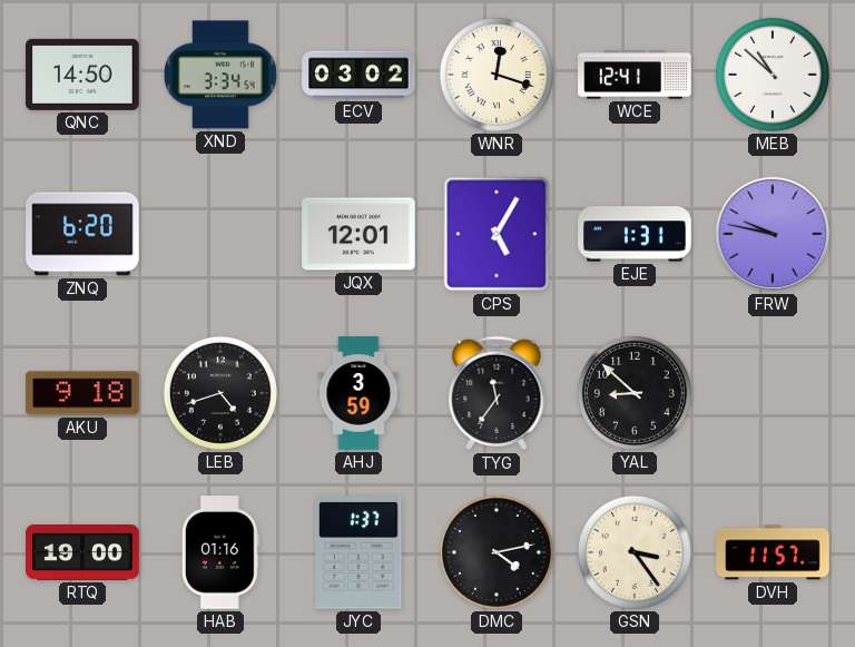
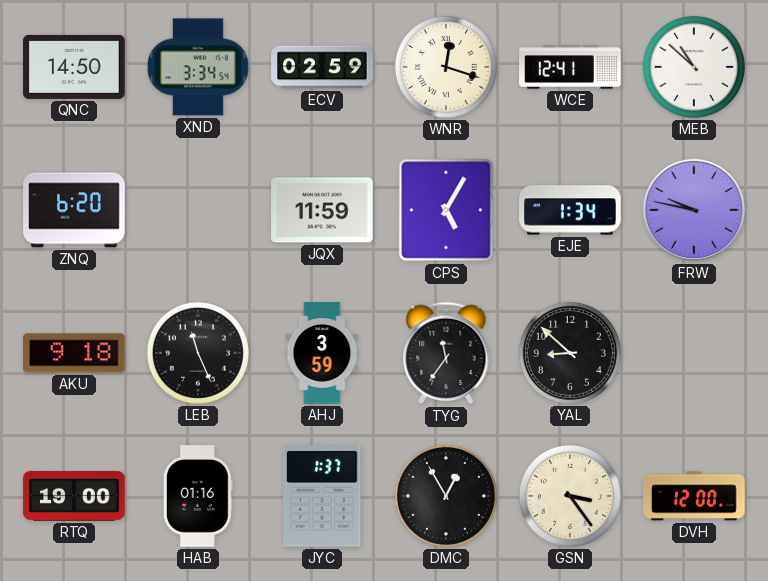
ECV: 03:02 -> 02:59
JQX: 12:01 -> 11:59
EJE: 1:31 -> 1:34
LEB: 4:42 -> 11:26
DMC: 4:13 -> 12:55
DVH: 11:57 -> 12:00
